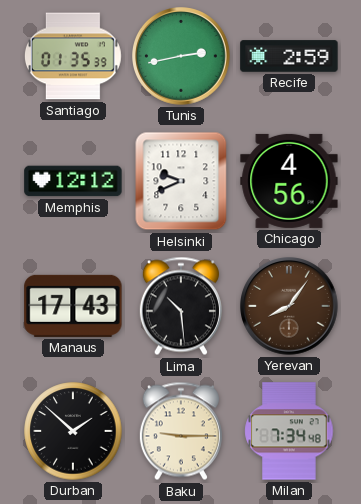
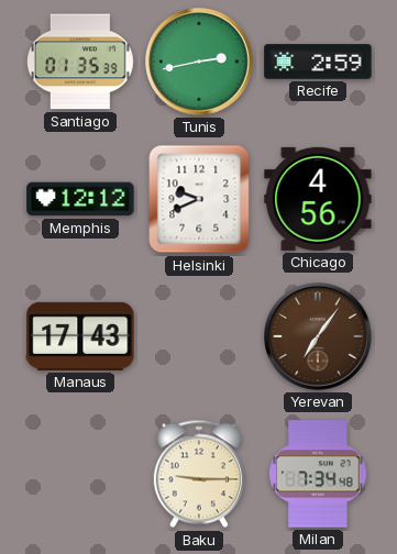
Lima: 10:29 -> none
Yerevan: 8:06 -> 7:06
Durban: 1:52 -> none
